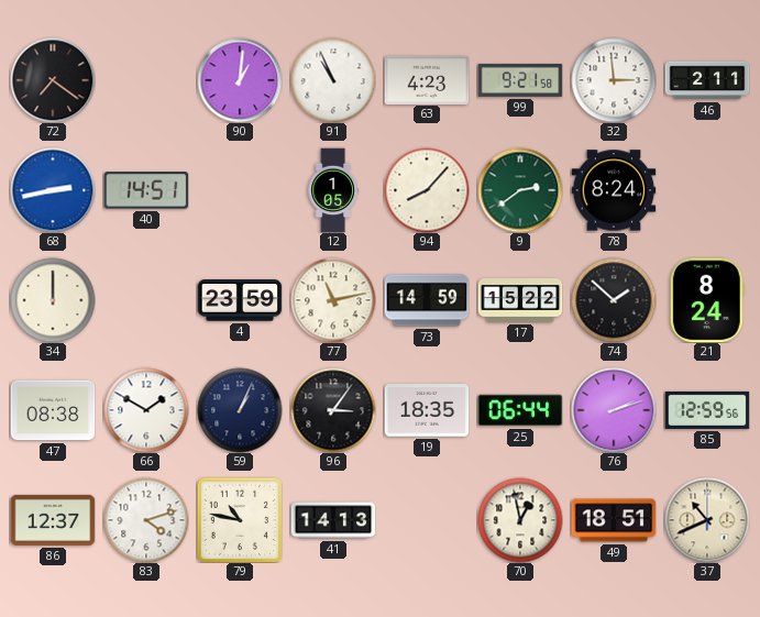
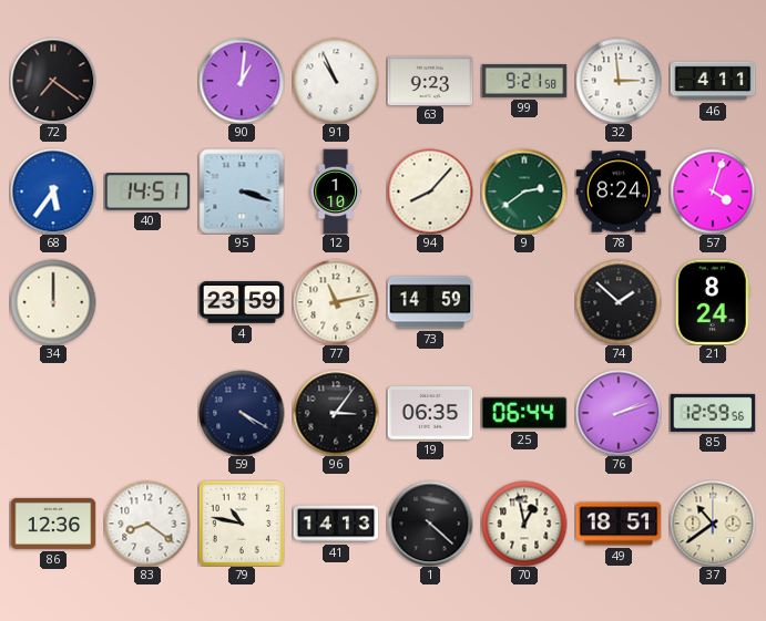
63: 4:23 -> 9:23
46: 2:11 -> 4:11
68: 2:43 -> 5:36
95: none -> 3:18
12: 1:05 -> 1:10
57: none -> 4:03
17: 15:22 -> none
47: 08:38 -> none
66: 1:50 -> none
59: 1:04 -> 4:20
19: 18:35 -> 06:35
86: 12:37 -> 12:36
83: 4:12 -> 8:21
1: none -> 4:22
37: 10:41 -> 10:39
